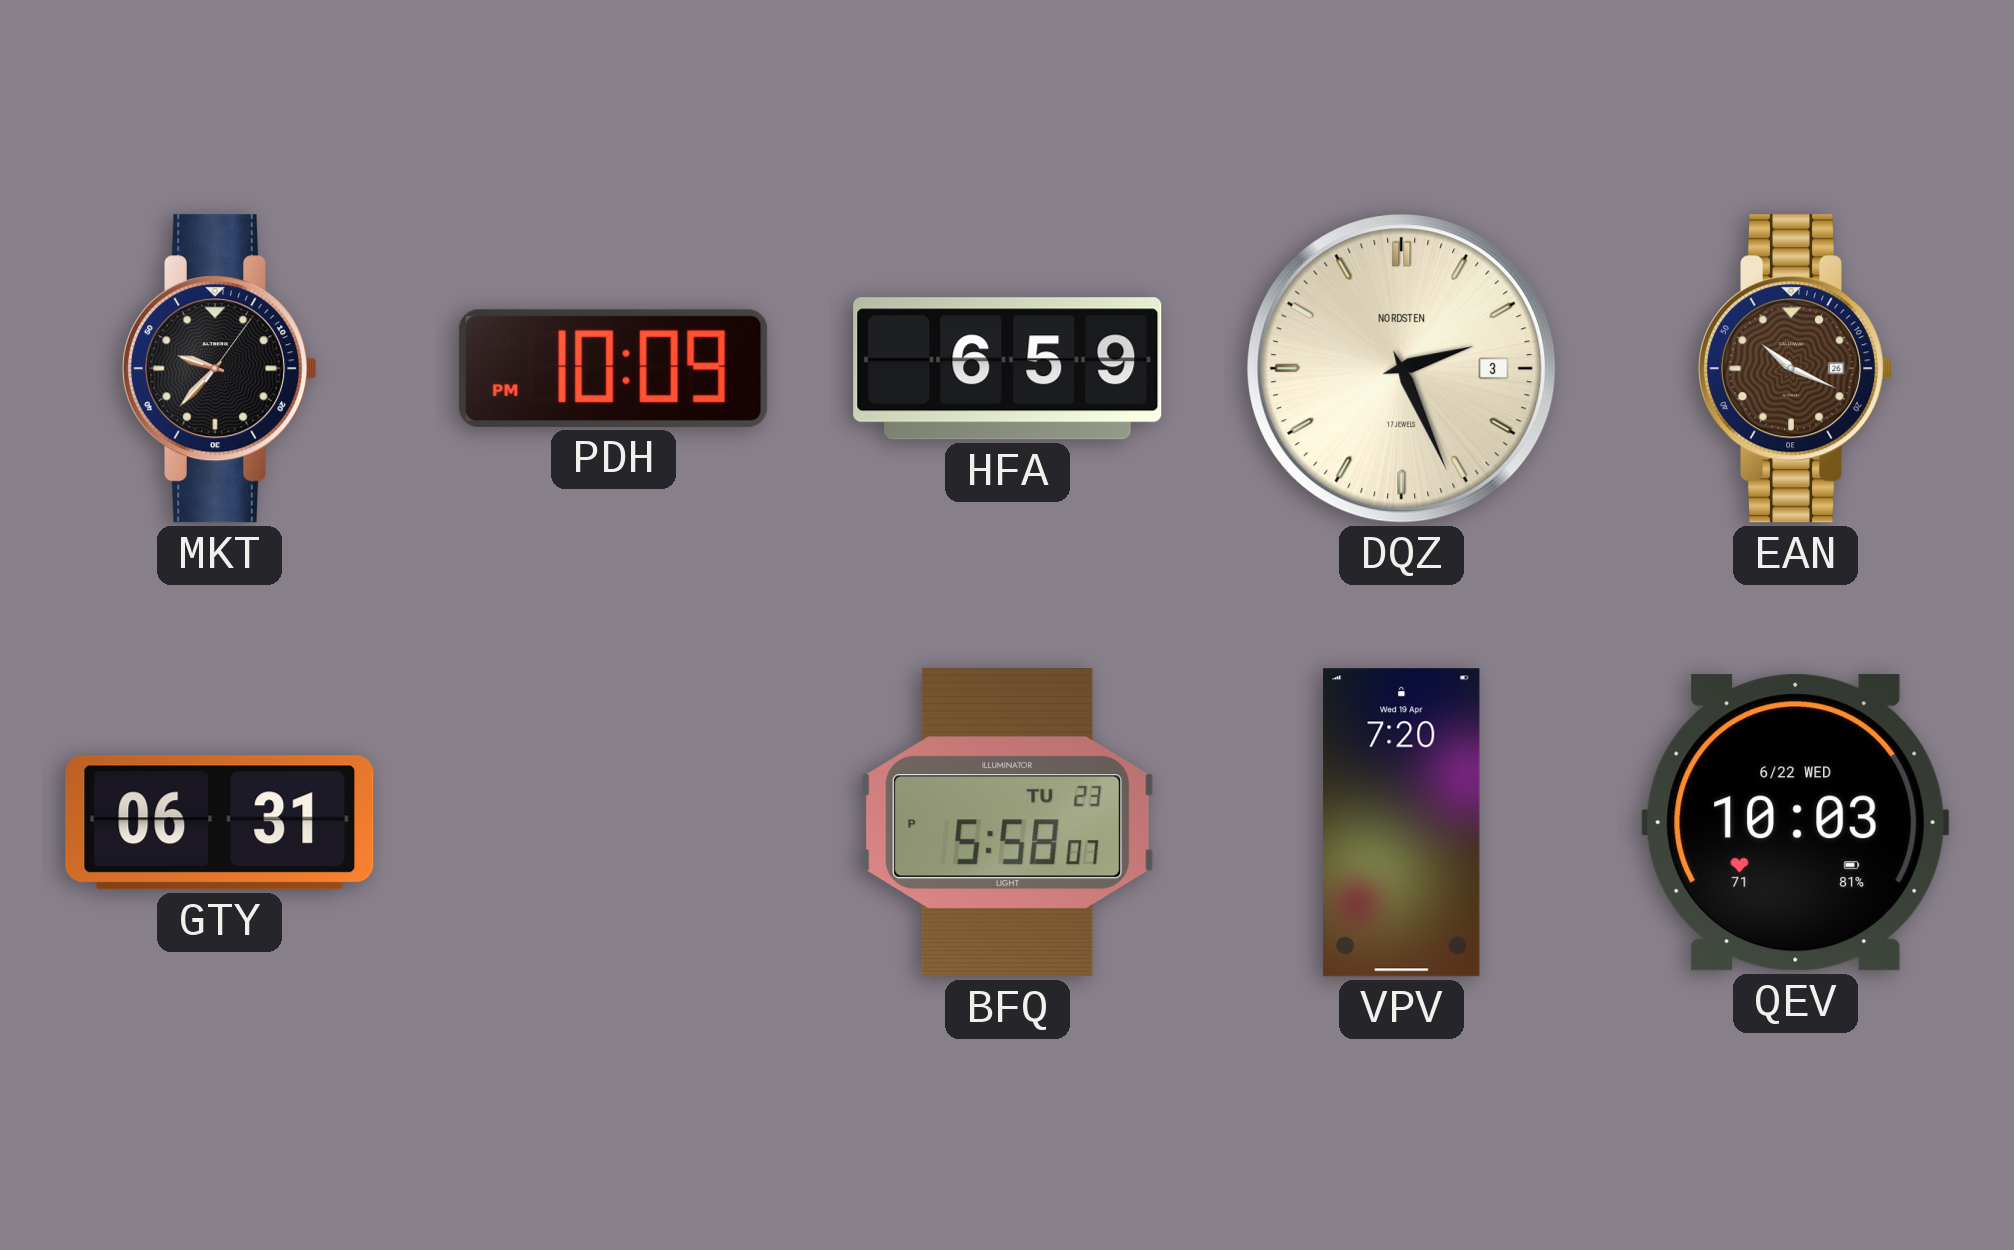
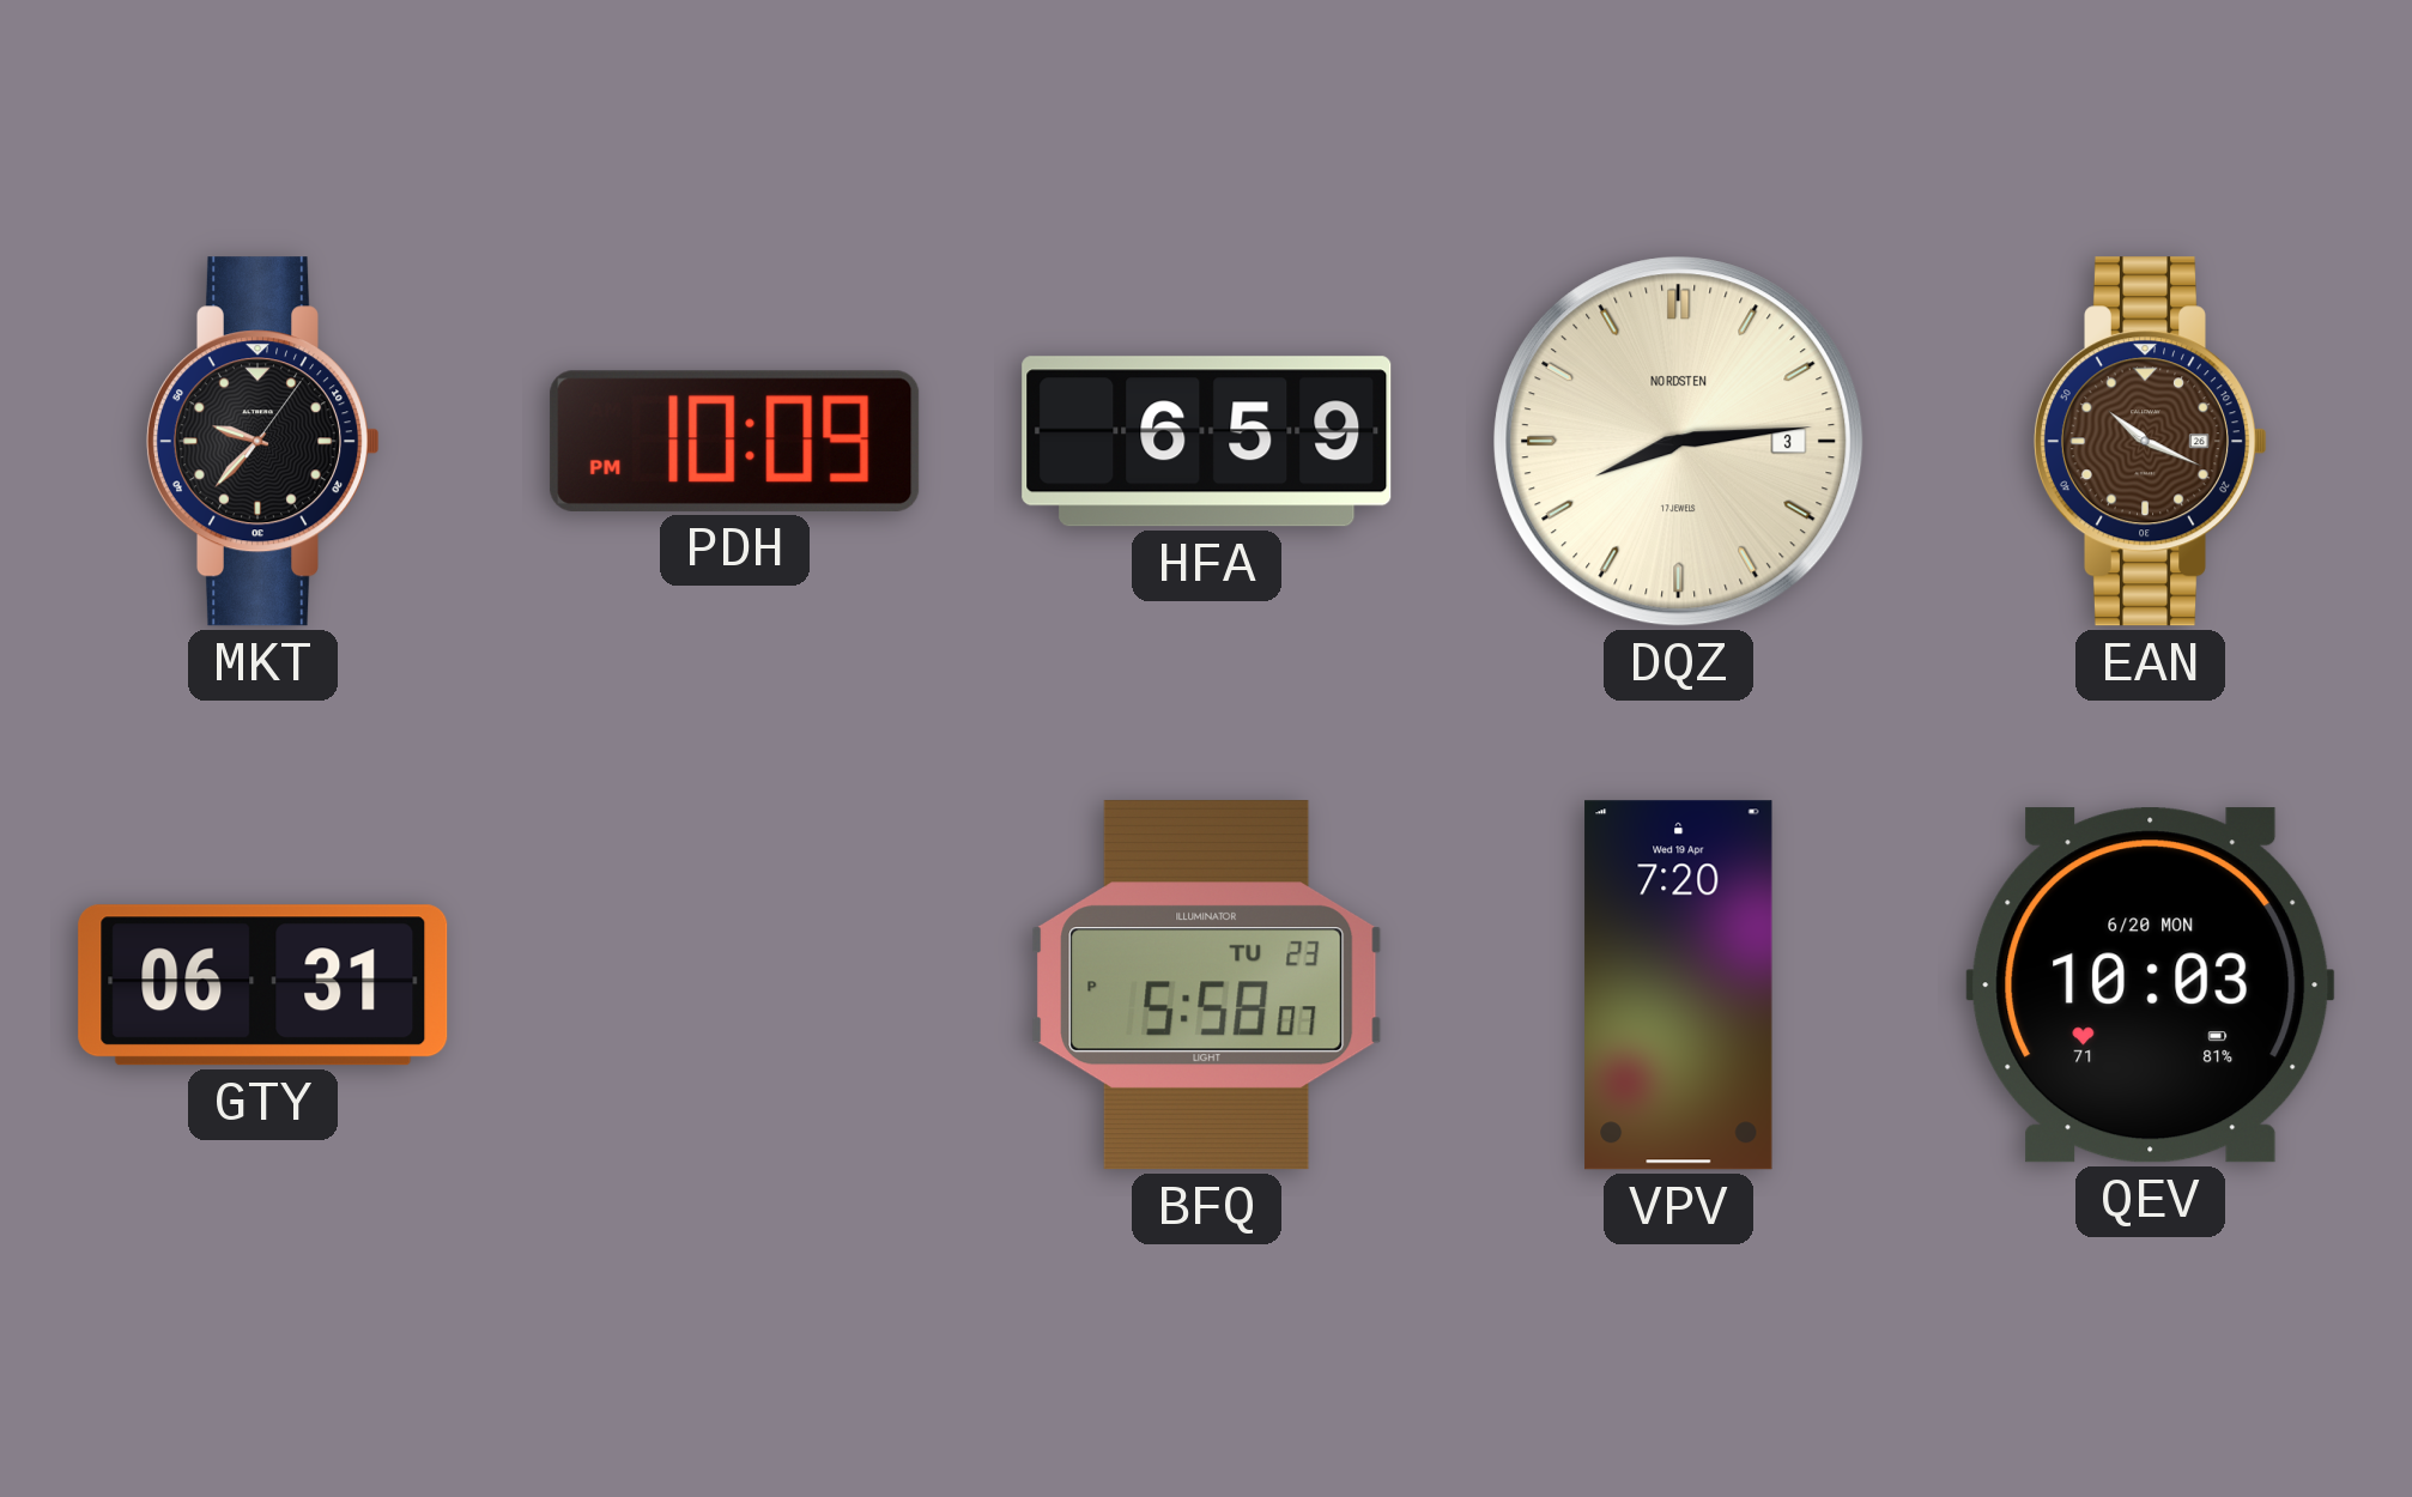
DQZ: 2:26 -> 8:14
QEV date: 6/22 WED -> 6/20 MON
